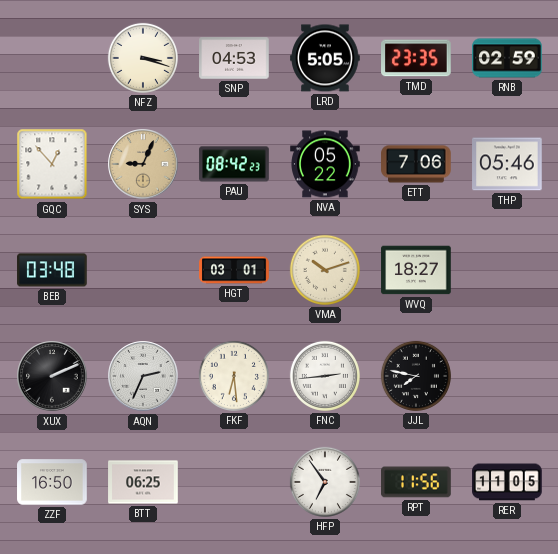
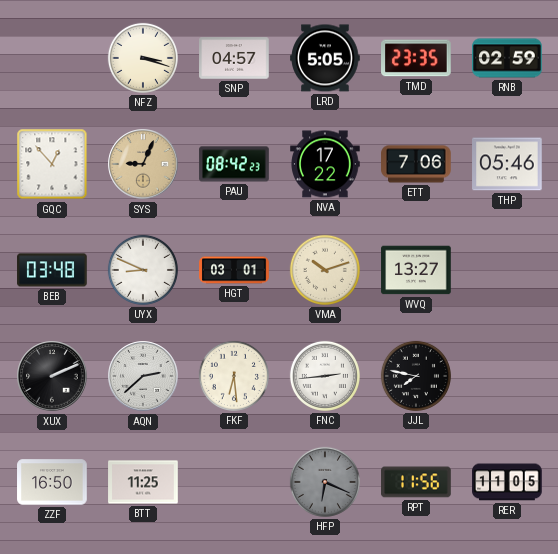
SNP: 04:53 -> 04:57
NVA: 05:22 -> 17:22
UYX: none -> 8:49
WVQ: 18:27 -> 13:27
AQN: 2:34 -> 2:38
BTT: 06:25 -> 11:25
HFP: 6:54 -> 6:19
HFP dial: white -> grey
